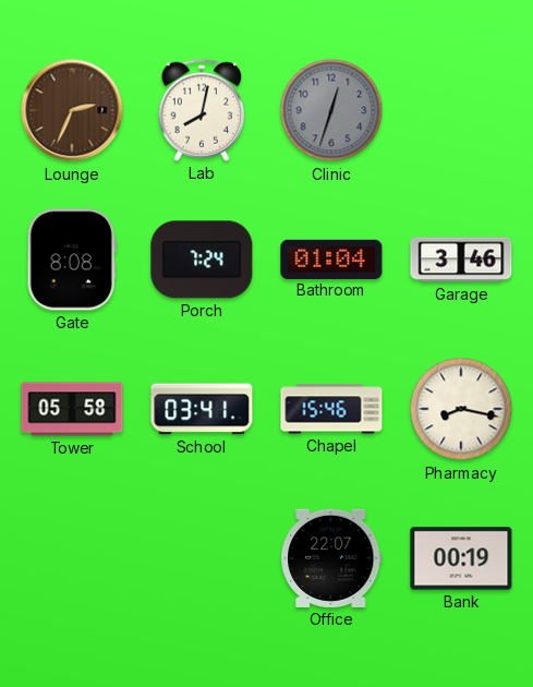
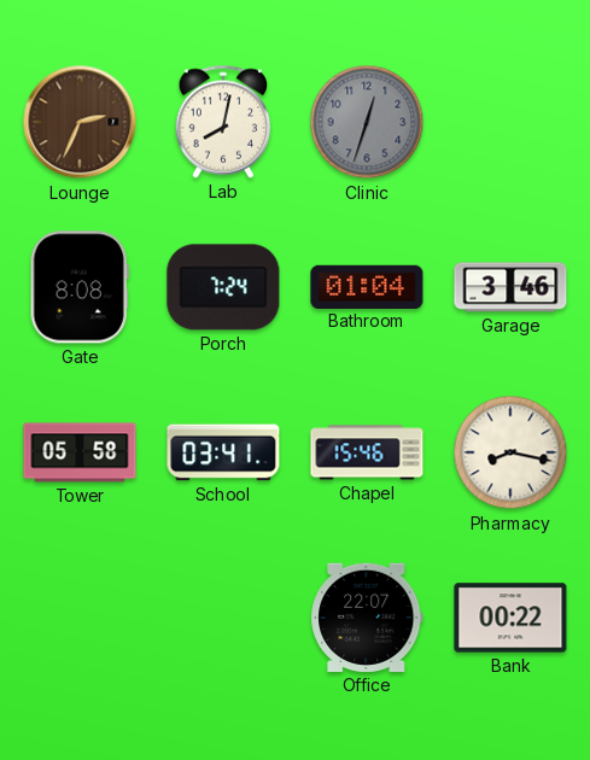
Bank: 00:19 -> 00:22
